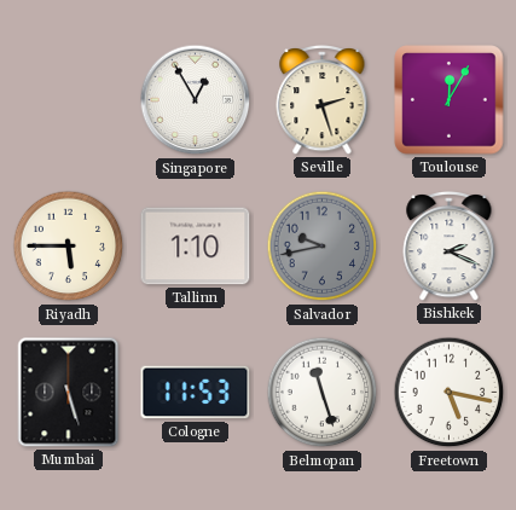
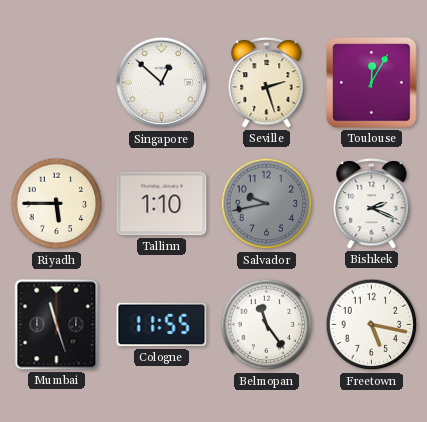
Singapore: 12:55 -> 12:52
Mumbai: 5:27 -> 11:27
Cologne: 11:53 -> 11:55
Belmopan: 11:27 -> 11:24
